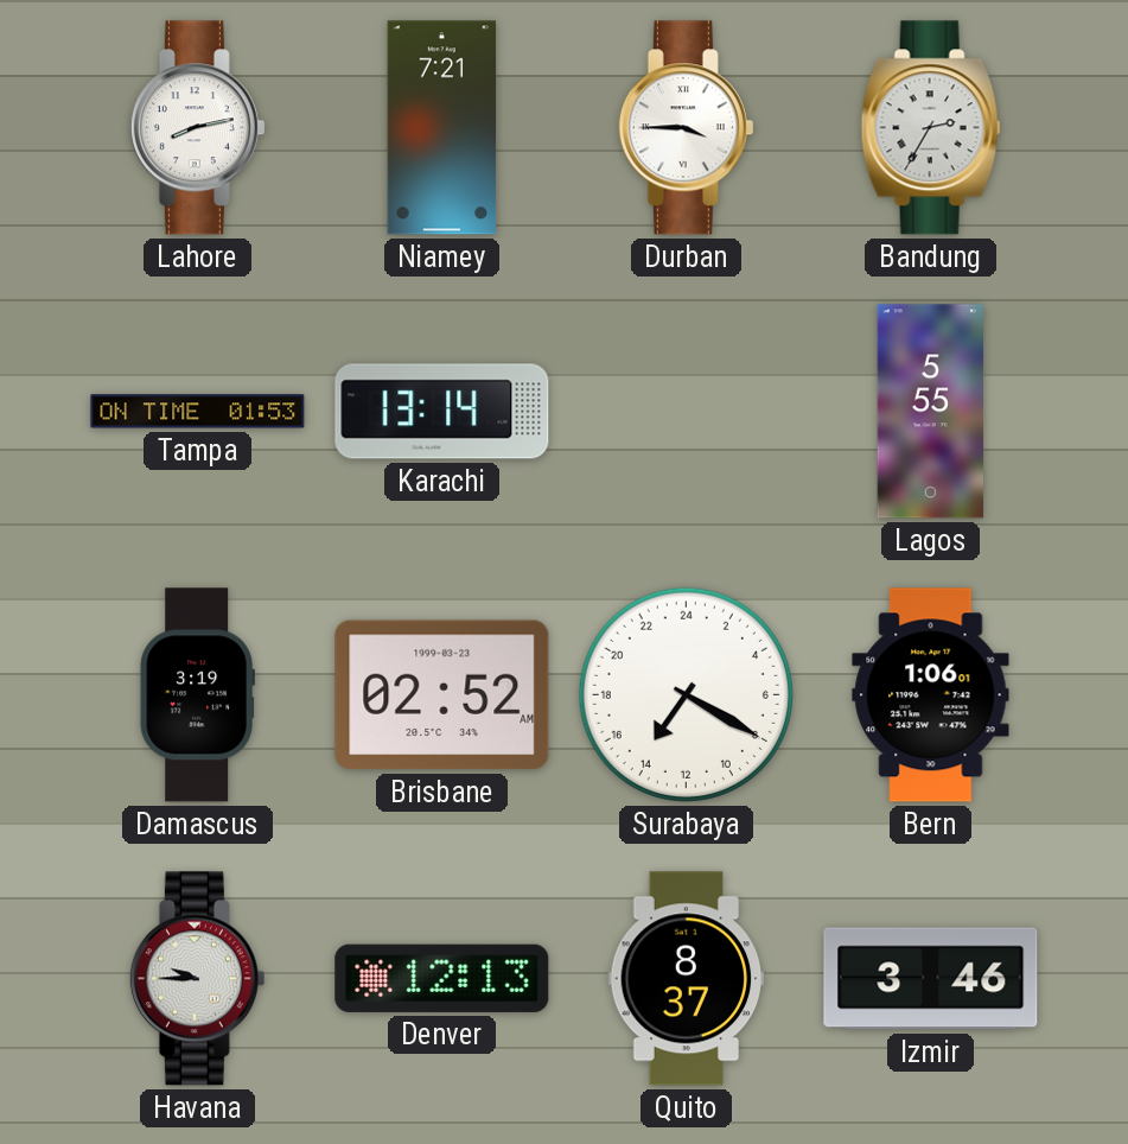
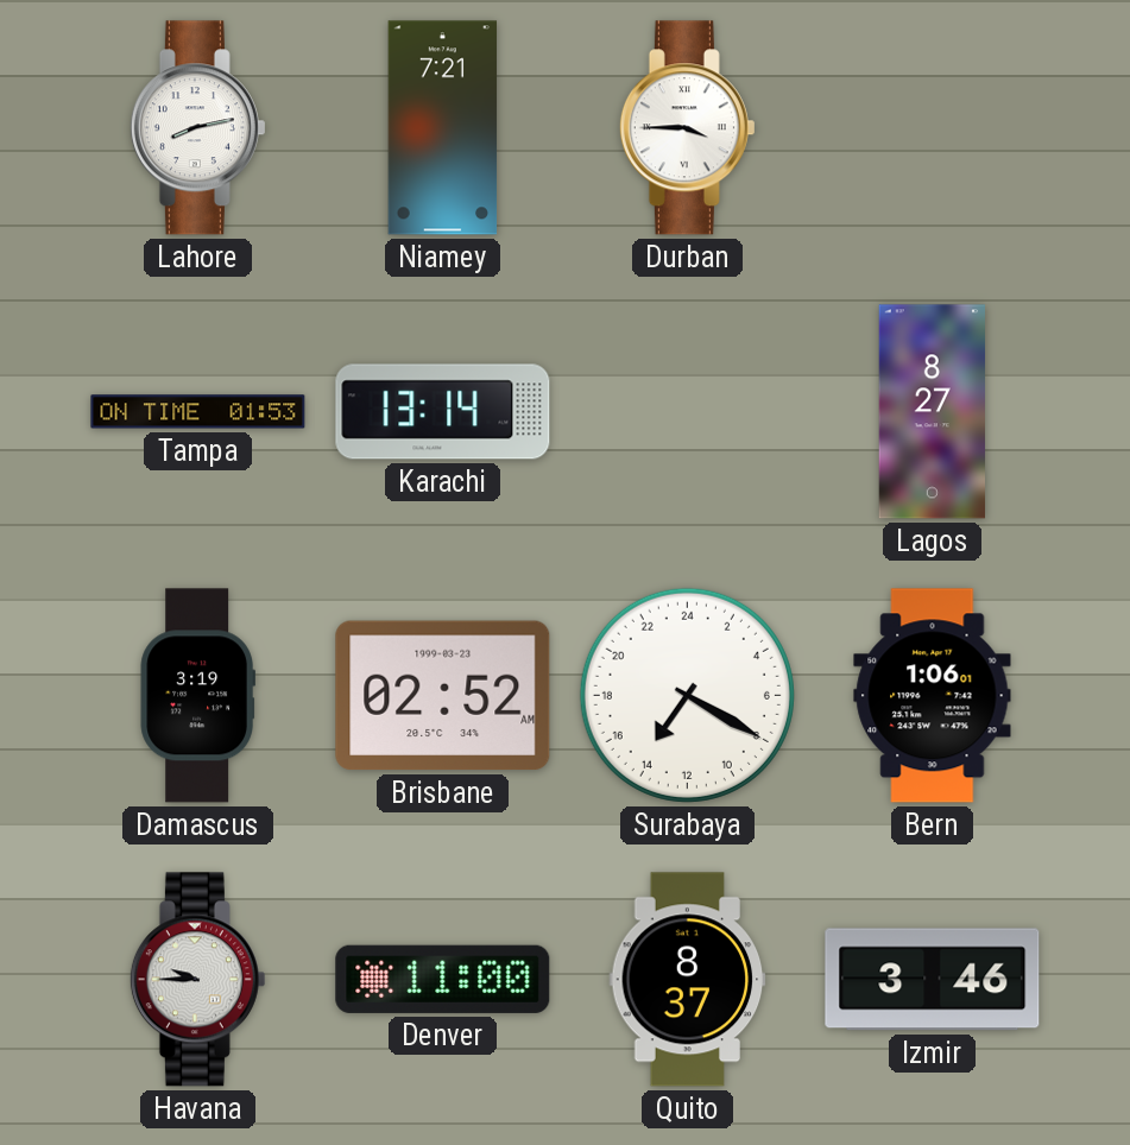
Bandung: 2:35 -> none
Lagos: 5:55 -> 8:27
Denver: 12:13 -> 11:00
